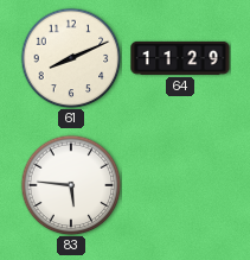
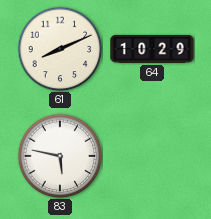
64: 11:29 -> 10:29
83: 5:46 -> 5:47
